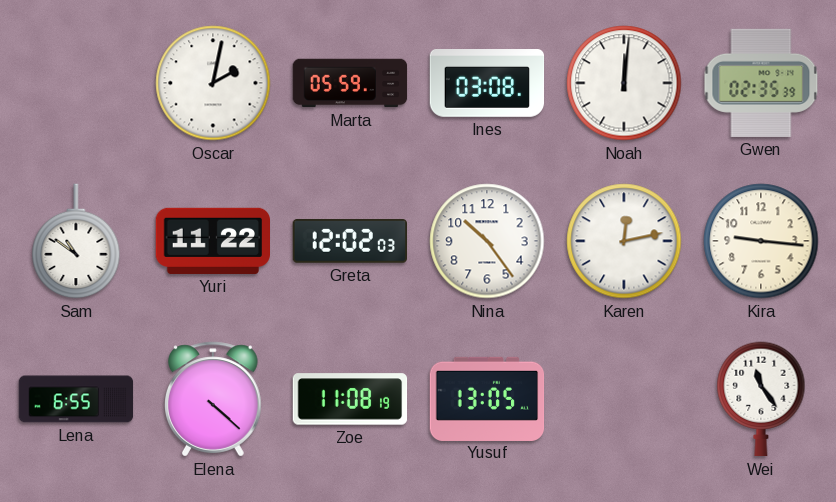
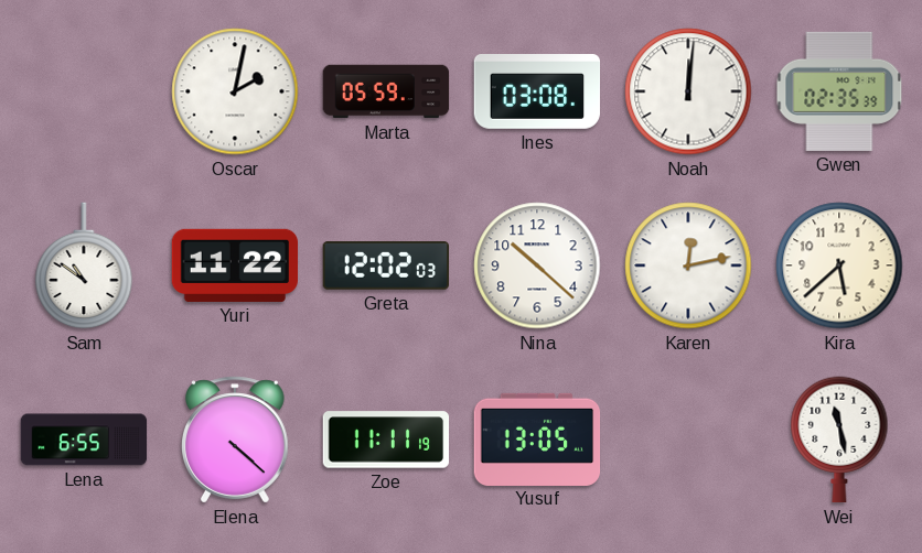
Nina: 10:24 -> 10:22
Kira: 9:16 -> 5:38
Zoe: 11:08 -> 11:11
Wei: 11:24 -> 11:28
